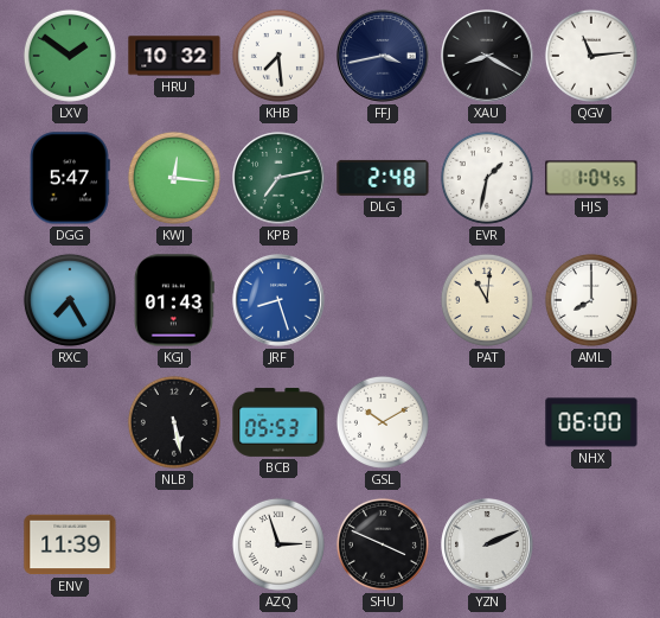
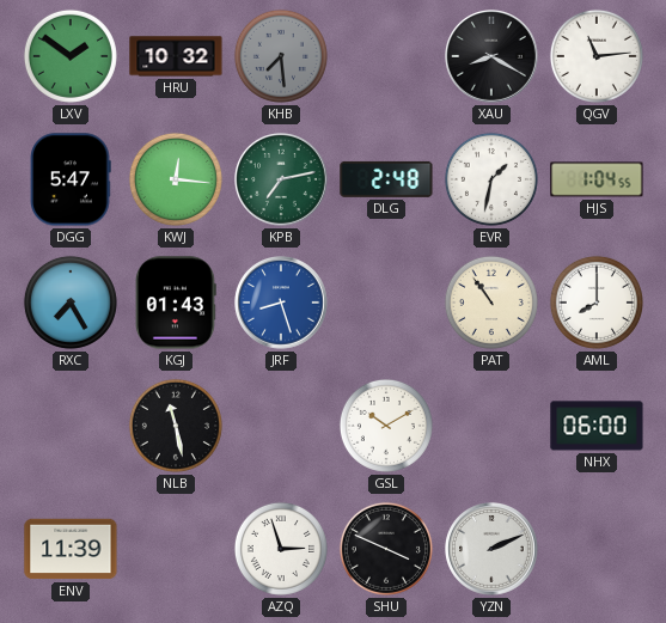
KHB dial: white -> grey
FFJ: 3:43 -> none
PAT: 11:01 -> 10:54
NLB: 5:28 -> 11:28
BCB: 05:53 -> none
